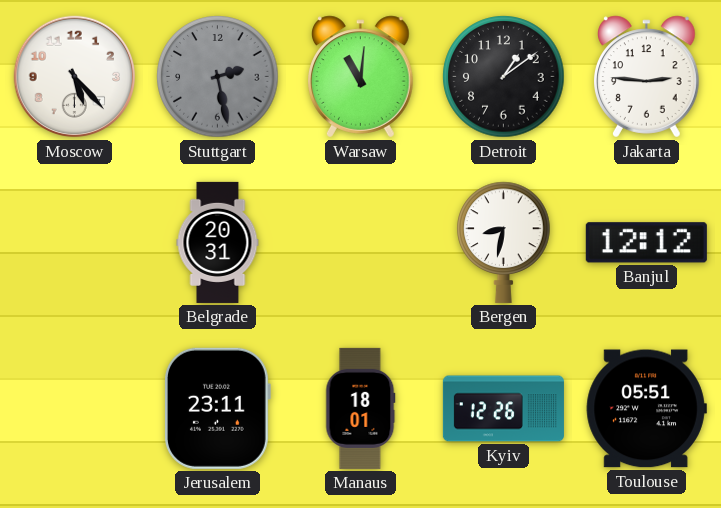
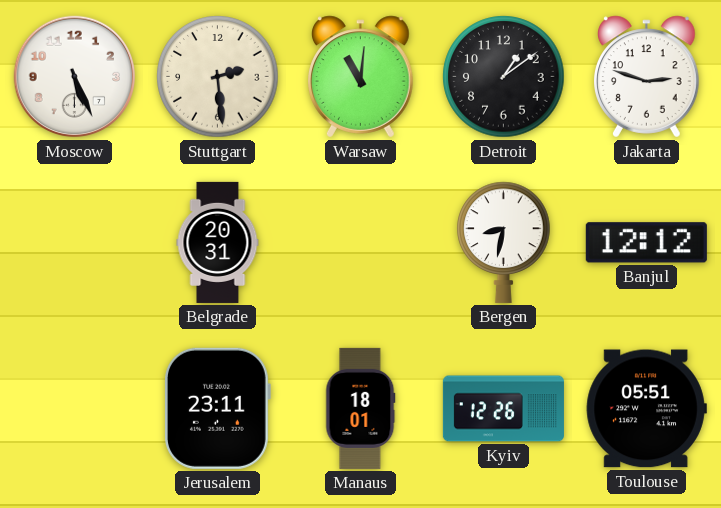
Moscow: 5:23 -> 5:26
Stuttgart: 2:28 -> 2:29
Stuttgart dial: grey -> cream
Jakarta: 2:46 -> 2:48
